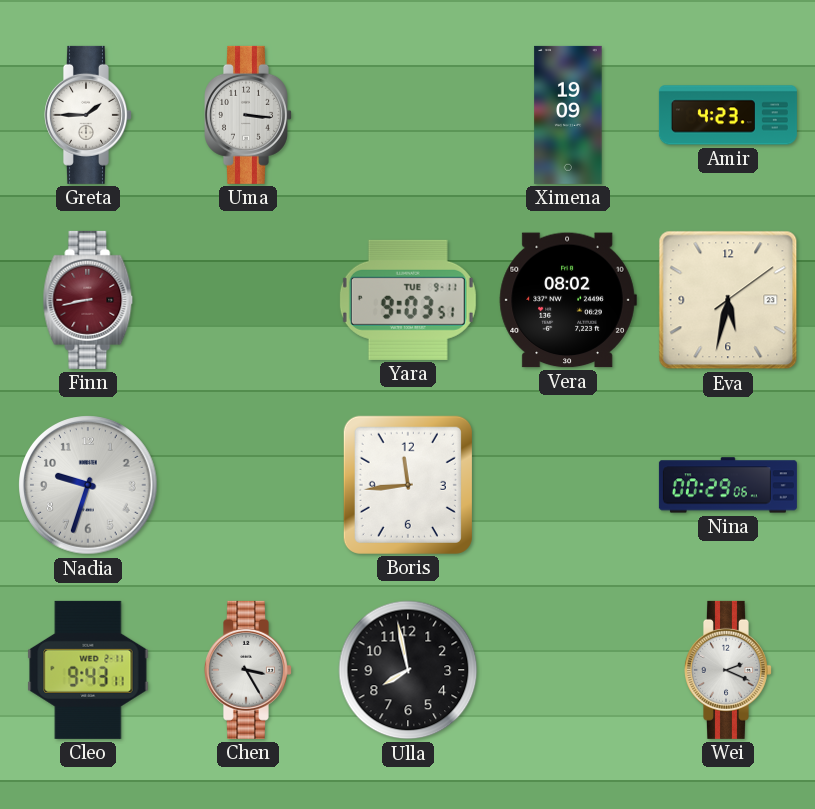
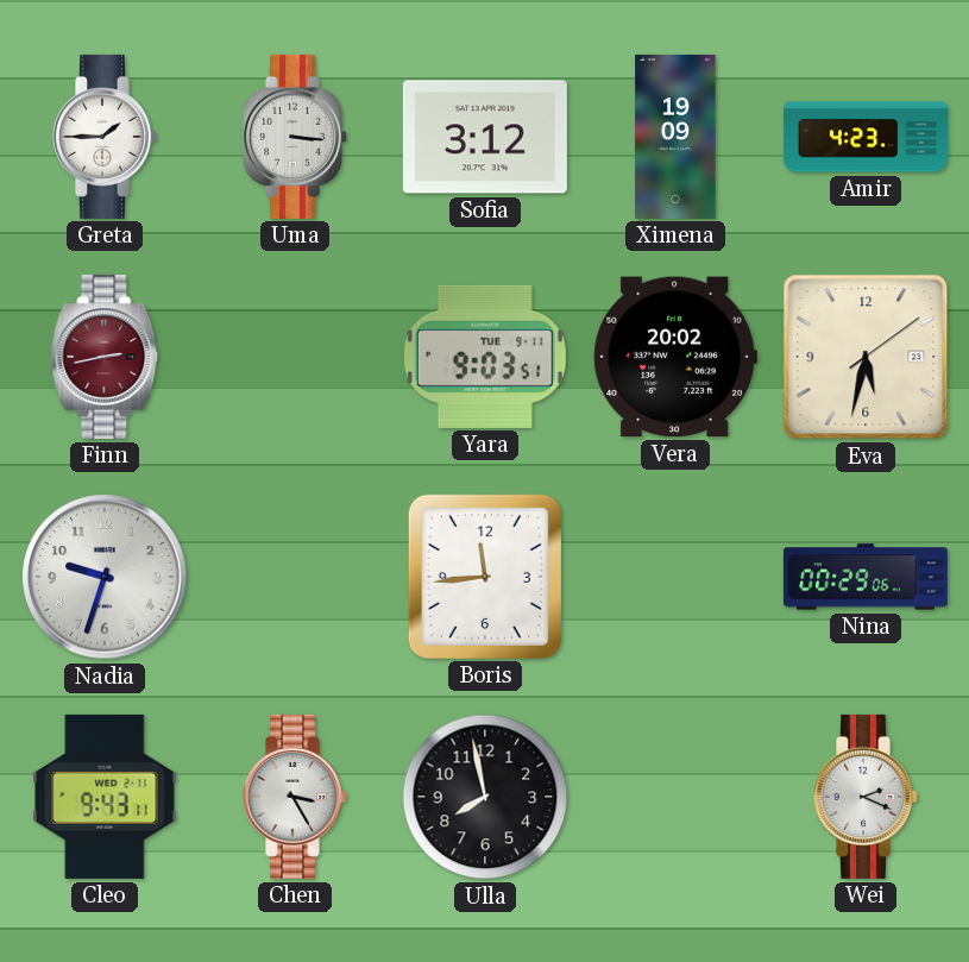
Sofia: none -> 3:12
Finn: 8:43 -> 2:43
Vera: 08:02 -> 20:02
